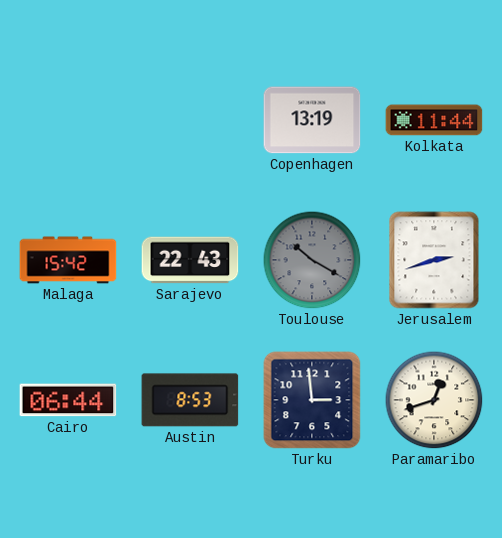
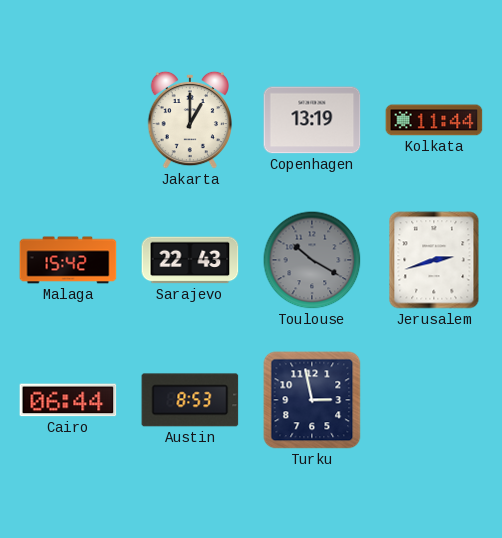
Jakarta: none -> 1:00
Turku: 2:59 -> 2:58
Paramaribo: 12:42 -> none
